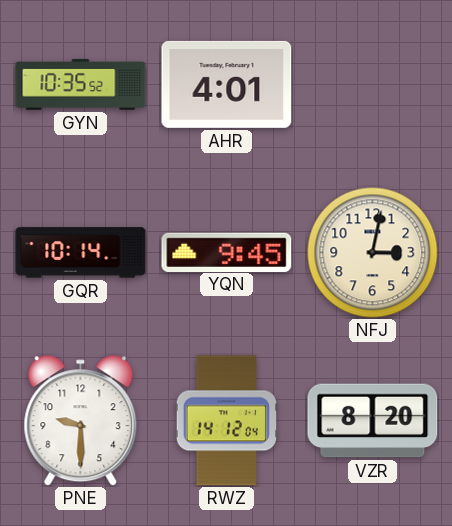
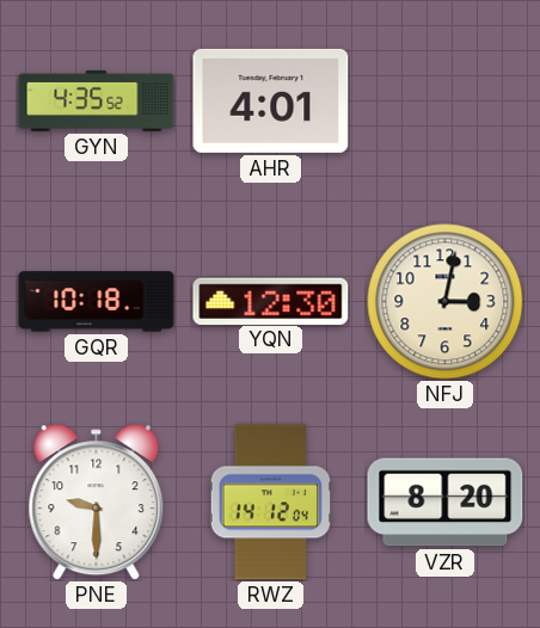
GYN: 10:35 -> 4:35
GQR: 10:14 -> 10:18
YQN: 9:45 -> 12:30
